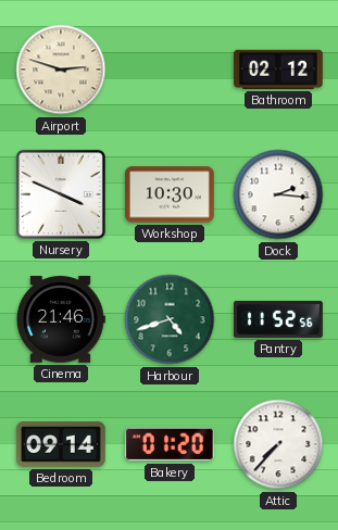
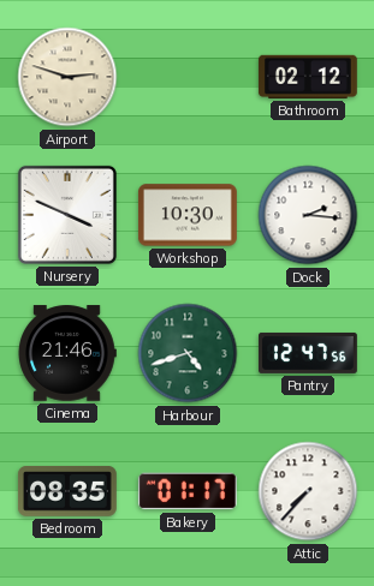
Pantry: 11:52 -> 12:47
Bedroom: 09:14 -> 08:35
Bakery: 01:20 -> 01:17
